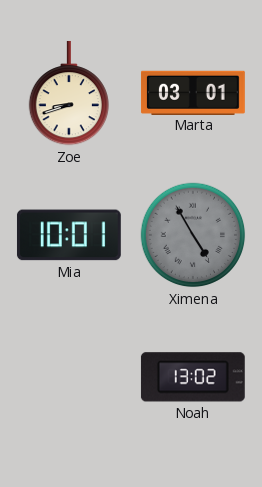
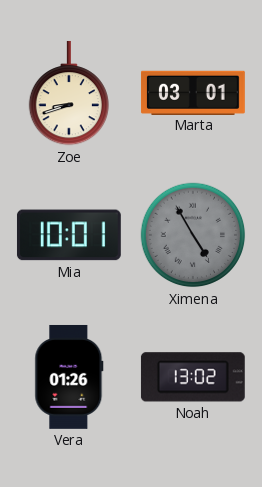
Vera: none -> 01:26
